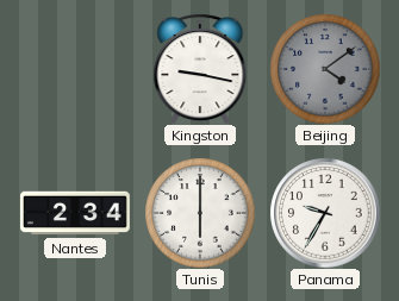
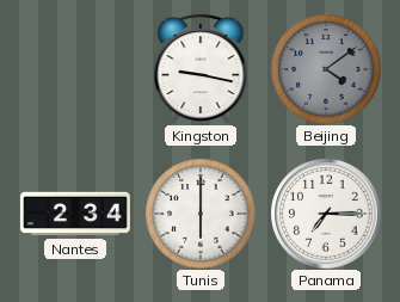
Panama: 9:35 -> 7:15
